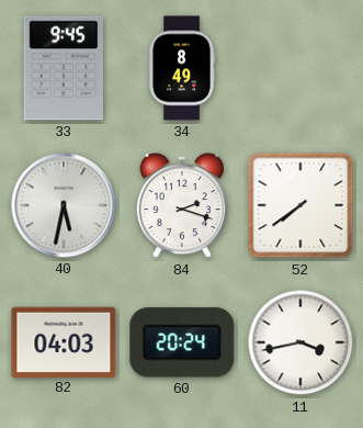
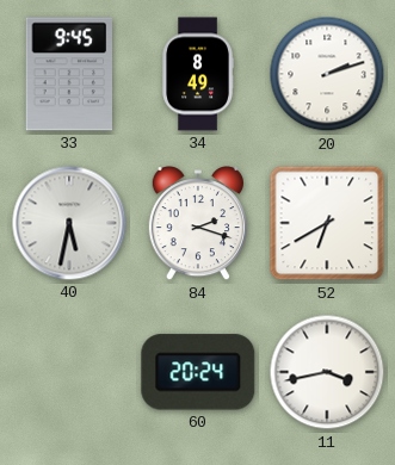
20: none -> 2:12
52: 7:39 -> 6:40
82: 04:03 -> none
